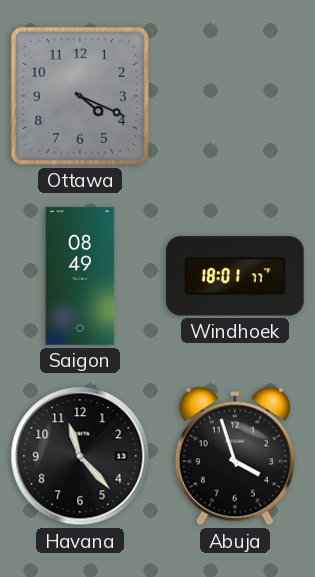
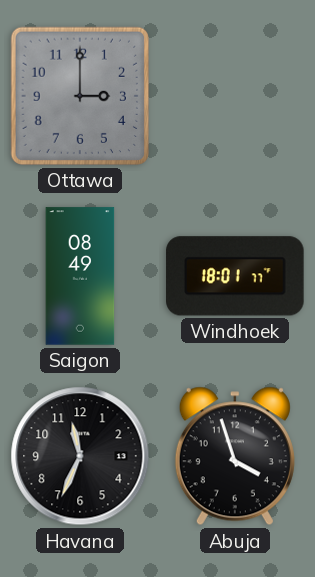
Ottawa: 4:19 -> 3:00
Havana: 11:23 -> 11:34
